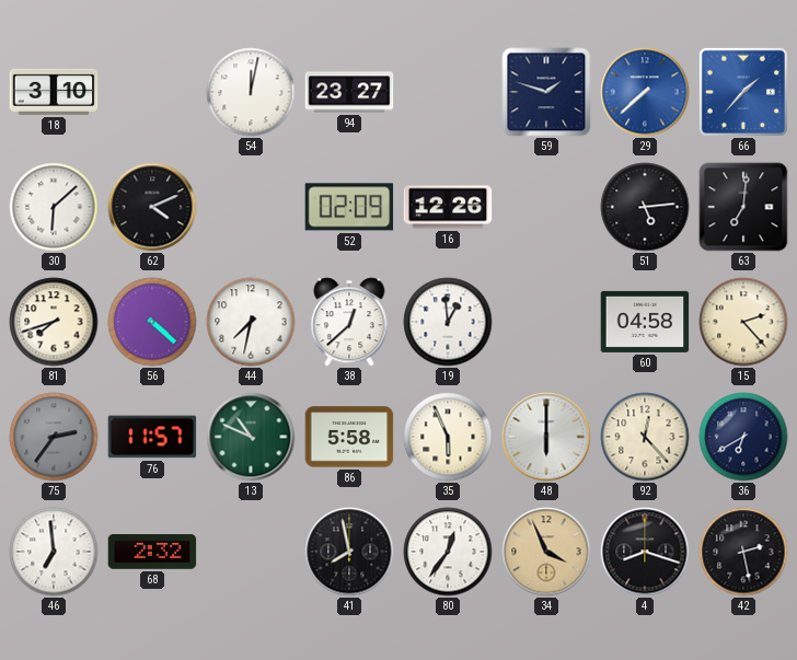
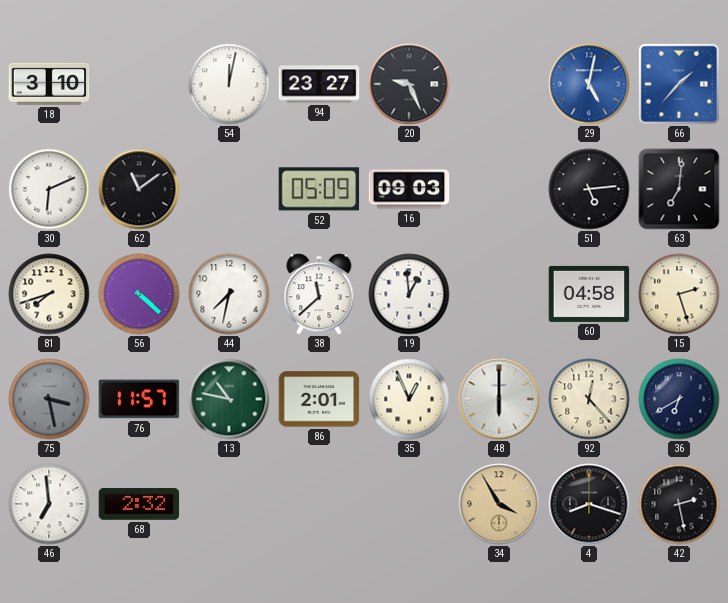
20: none -> 9:26
59: 1:48 -> none
29: 7:38 -> 5:02
30: 6:08 -> 6:11
62: 4:11 -> 11:09
52: 02:09 -> 05:09
16: 12:26 -> 09:03
38: 12:38 -> 11:38
15: 2:23 -> 2:27
75: 2:36 -> 3:28
13: 10:49 -> 10:47
86: 5:58 -> 2:01
35: 5:56 -> 12:56
41: 7:58 -> none
80: 12:36 -> none
34: 3:56 -> 3:55
